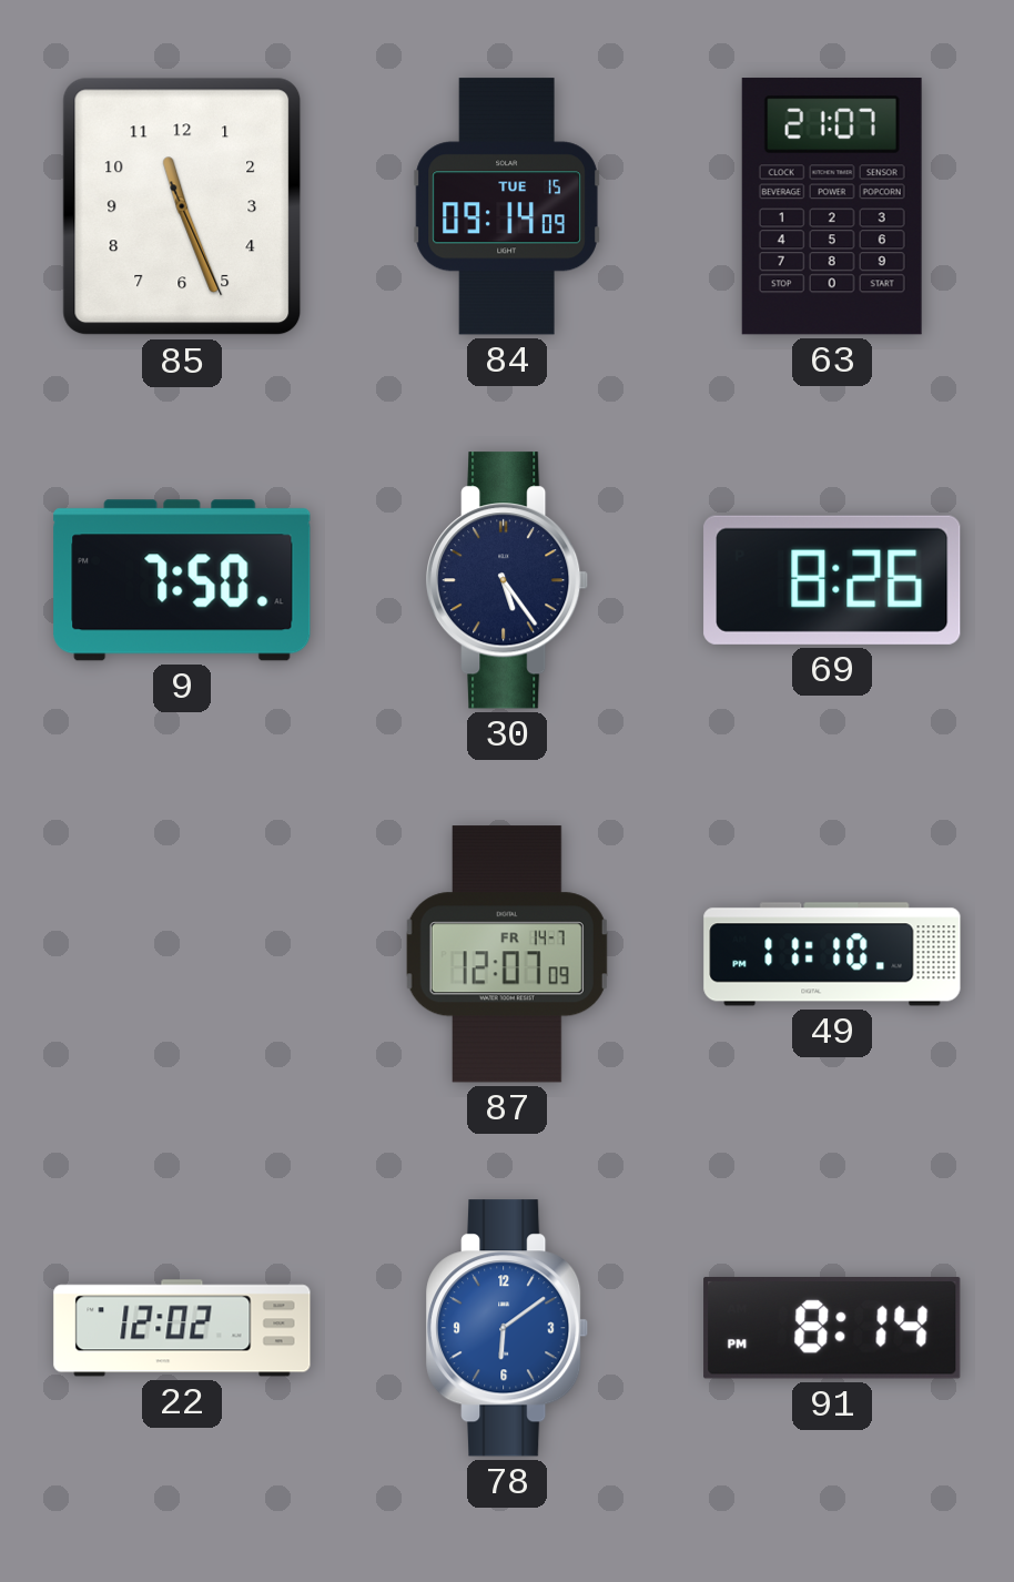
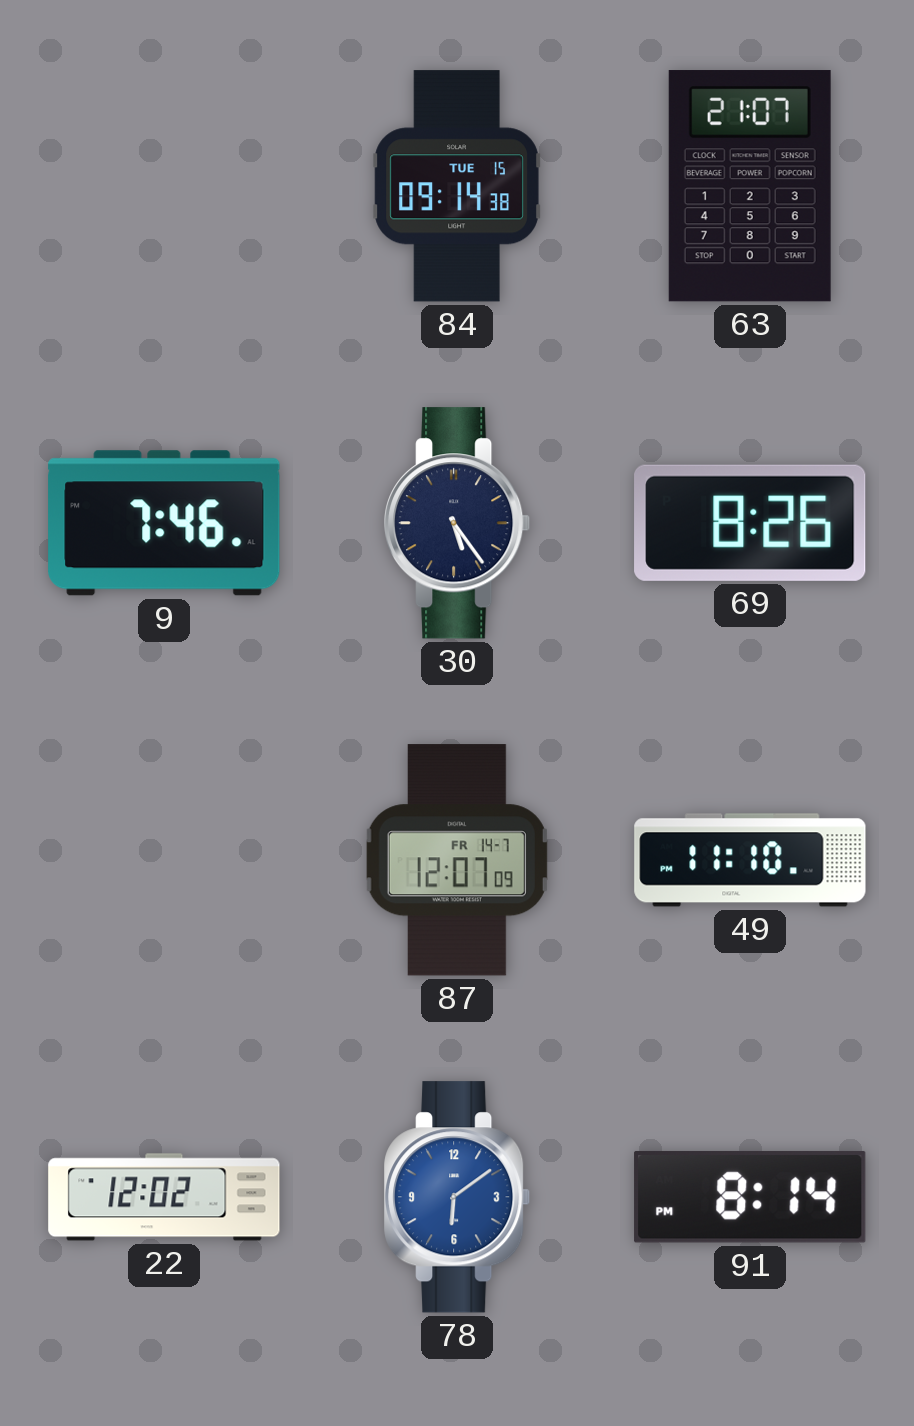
85: 11:26 -> none
84: 09:14:09 -> 09:14:38
9: 7:50 -> 7:46
